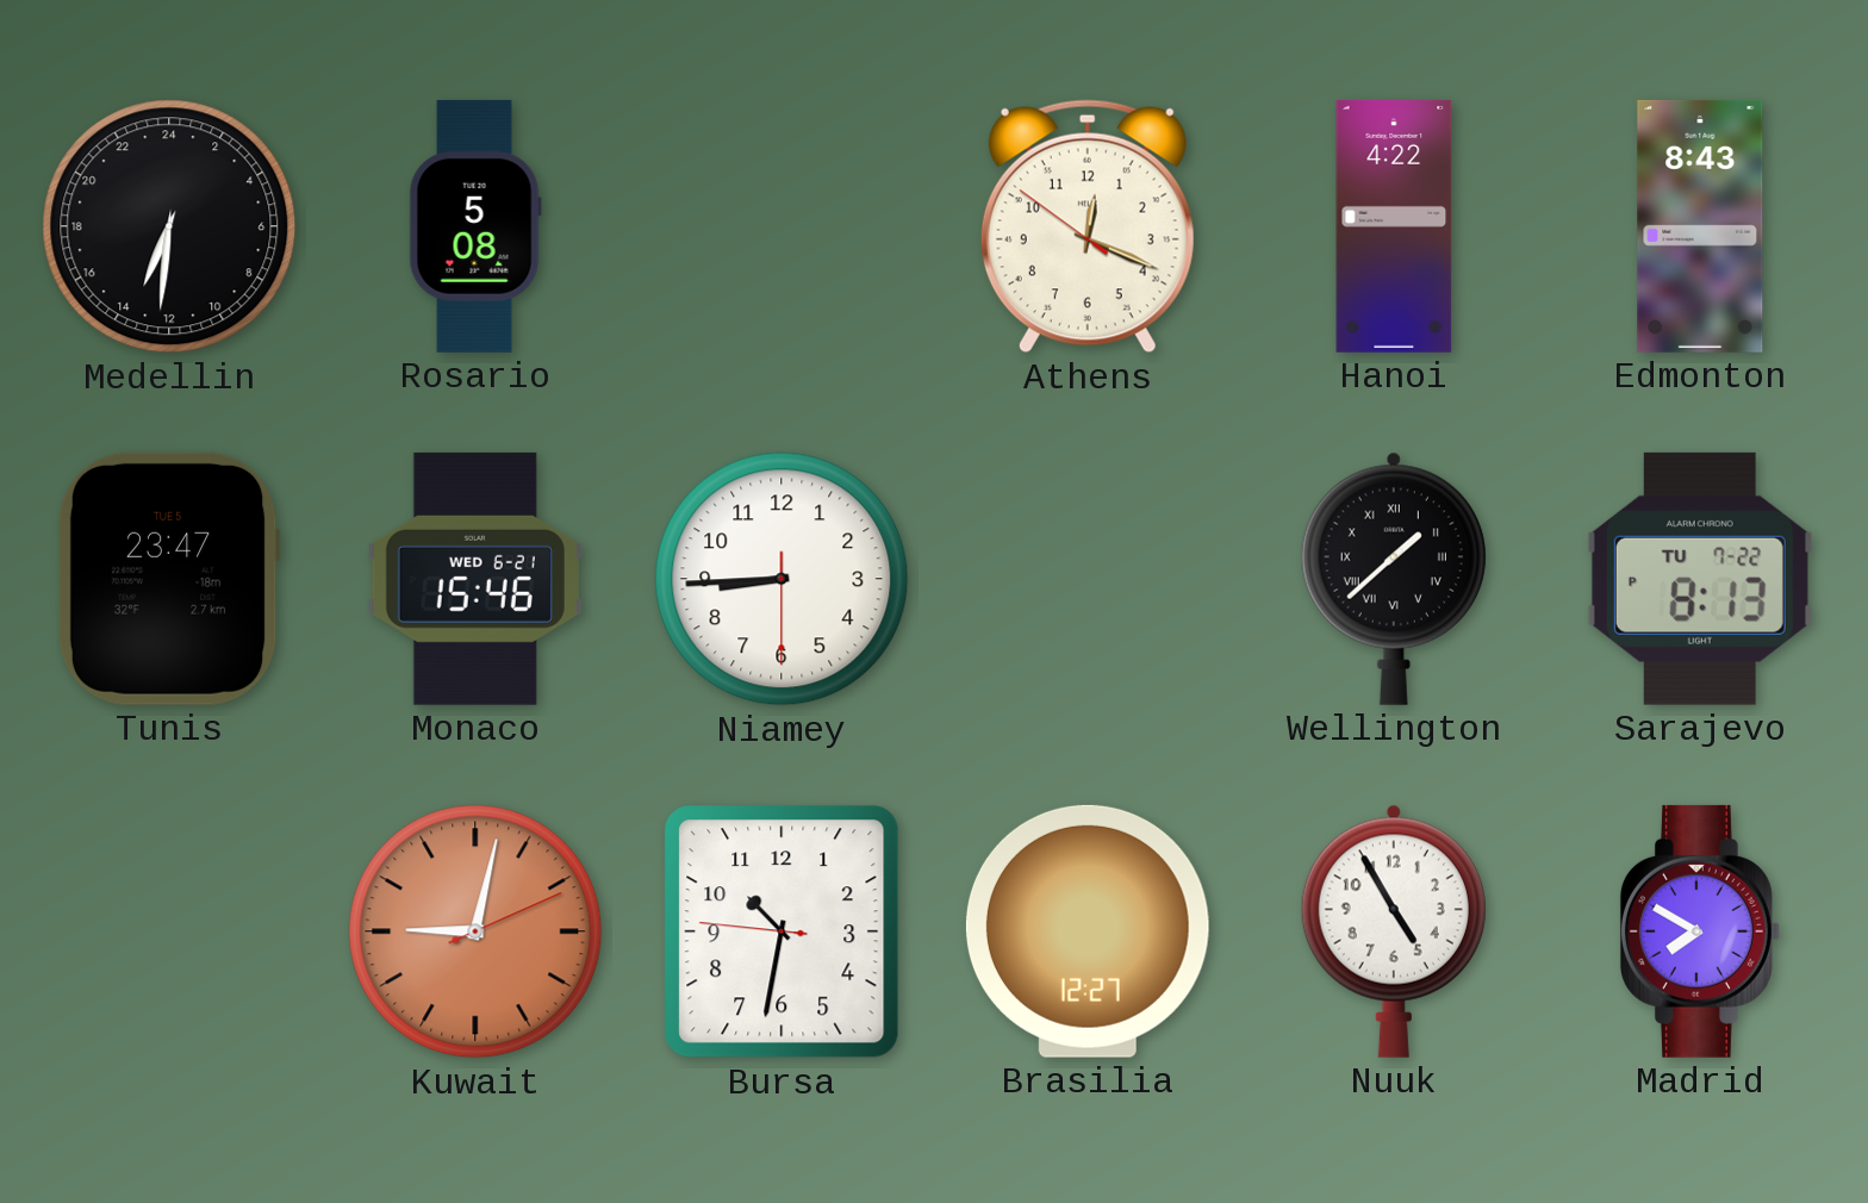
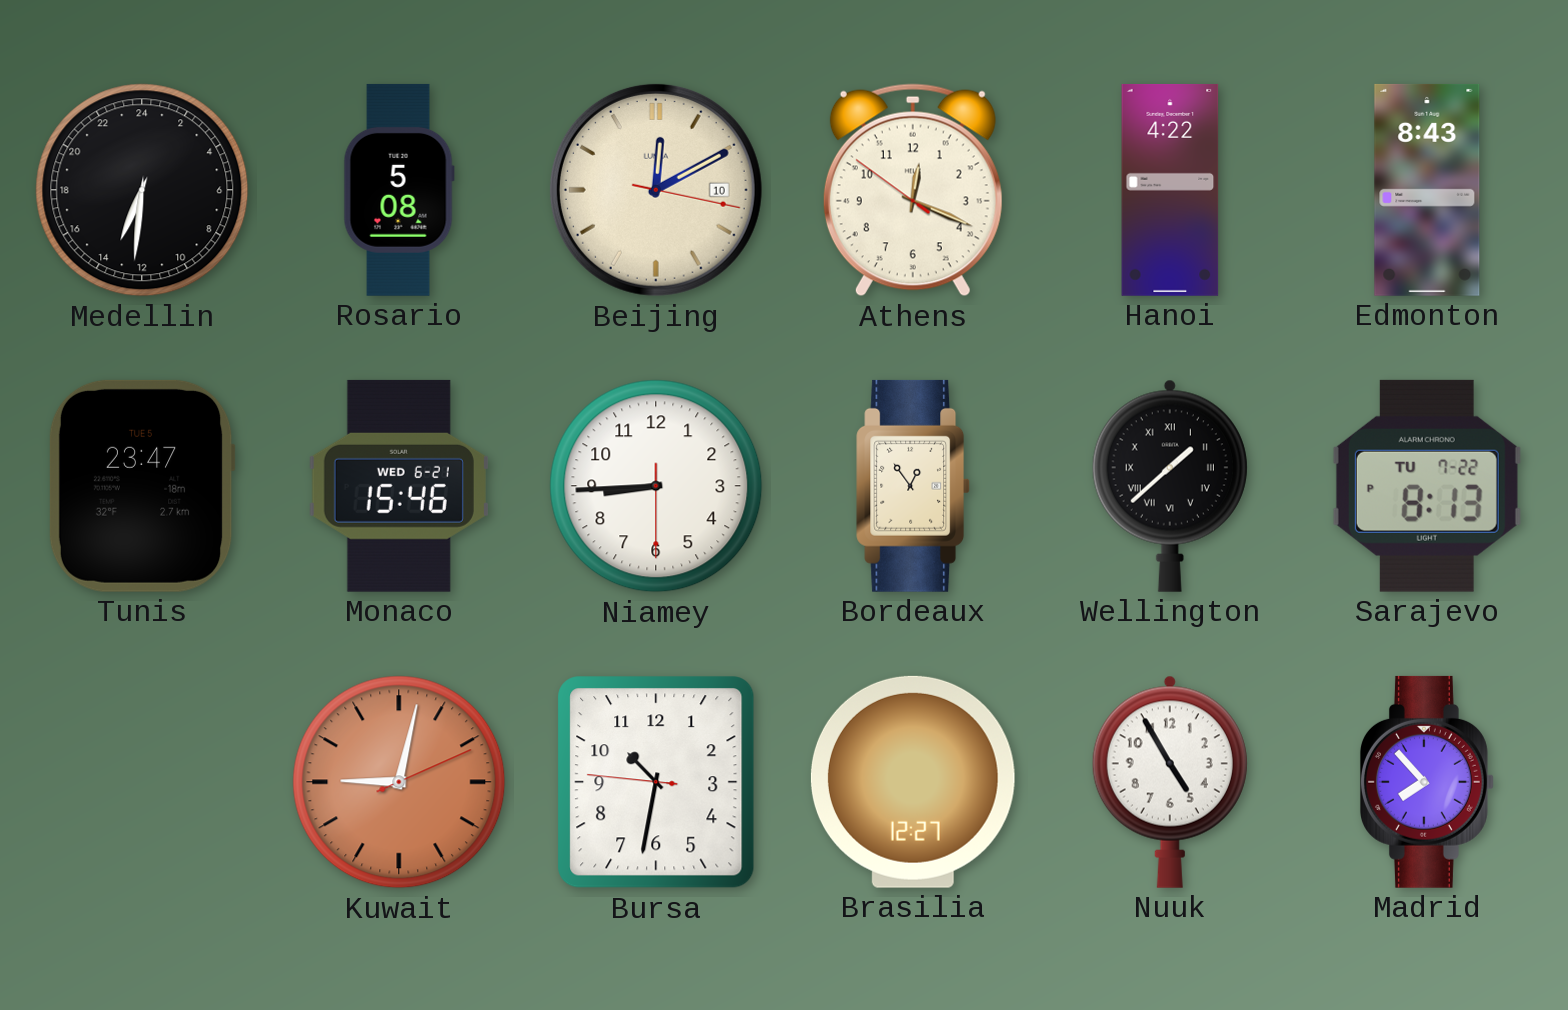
Beijing: none -> 12:10
Bordeaux: none -> 12:54
Madrid: 7:50 -> 7:53
